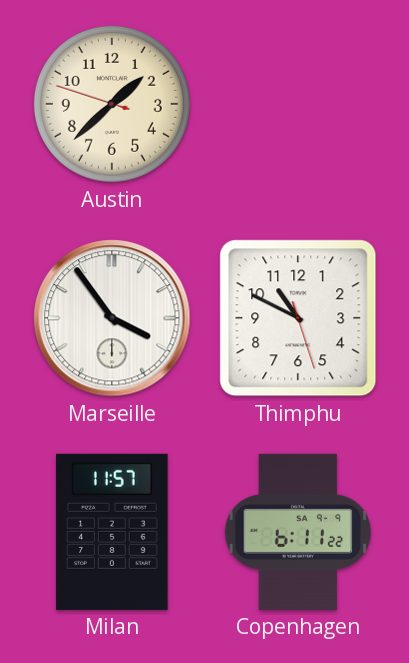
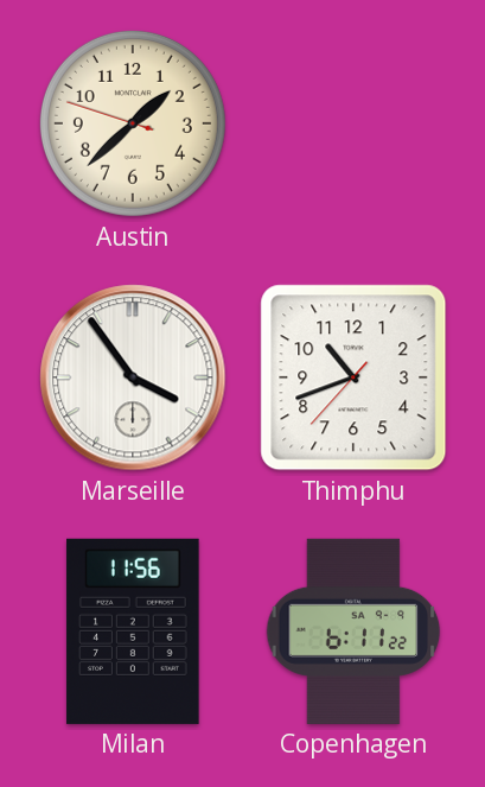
Thimphu: 10:49 -> 10:41
Milan: 11:57 -> 11:56
